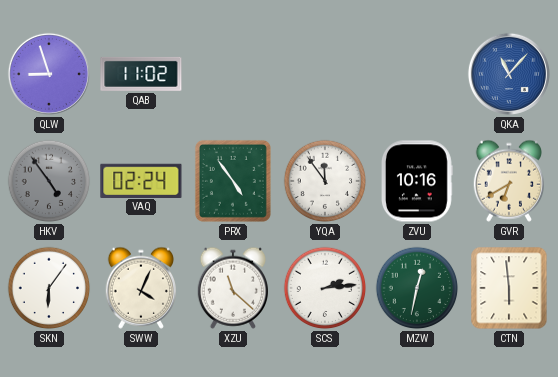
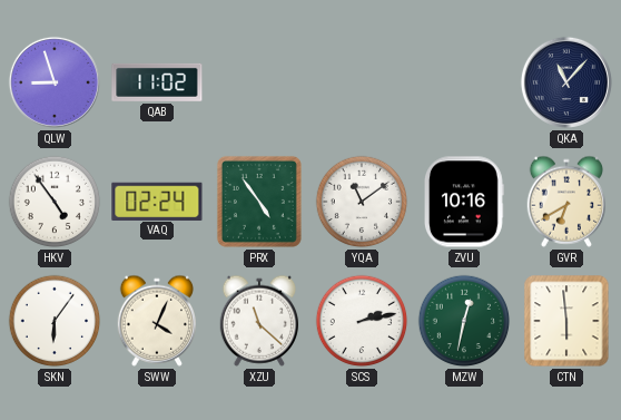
QKA dial: blue -> navy
HKV dial: grey -> white
YQA: 11:54 -> 11:09
SCS: 2:14 -> 2:13
